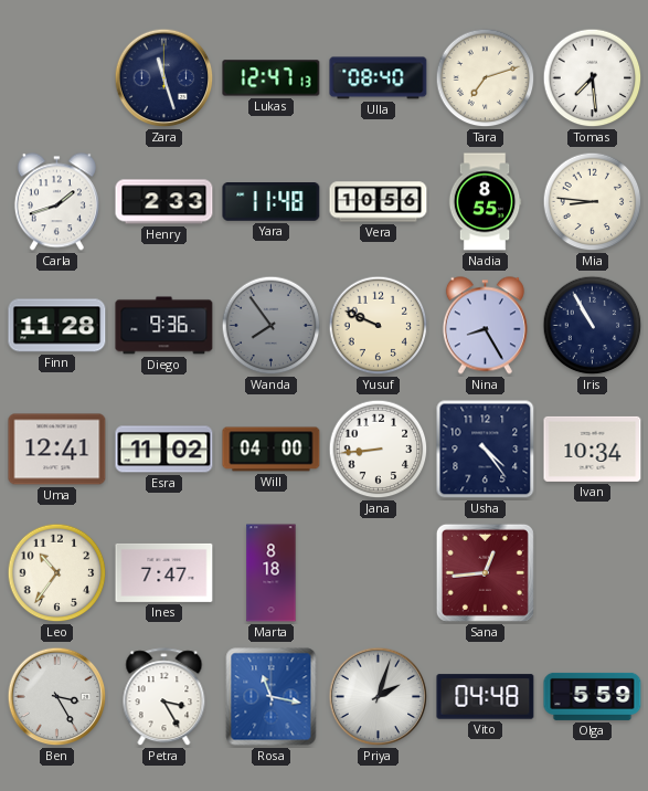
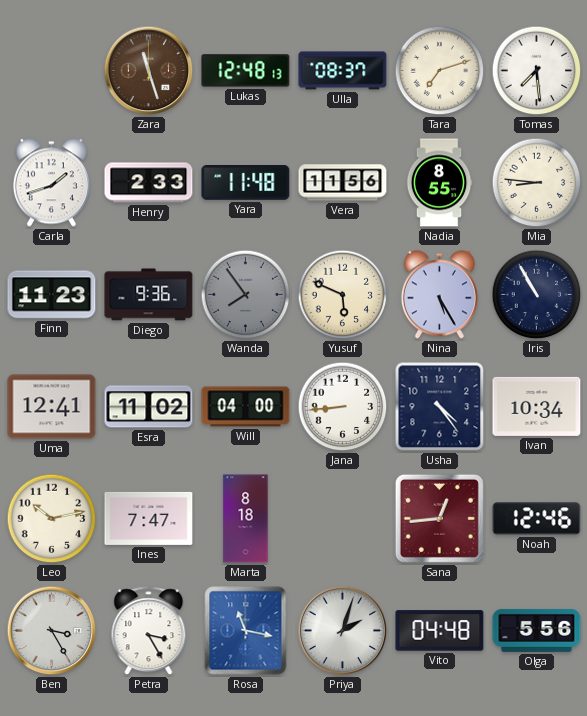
Zara dial: navy -> brown
Lukas: 12:47 -> 12:48
Ulla: 08:40 -> 08:37
Vera: 10:56 -> 11:56
Finn: 11:28 -> 11:23
Yusuf: 9:49 -> 5:49
Nina: 8:25 -> 5:25
Leo: 10:36 -> 10:13
Noah: none -> 12:46
Olga: 5:59 -> 5:56
